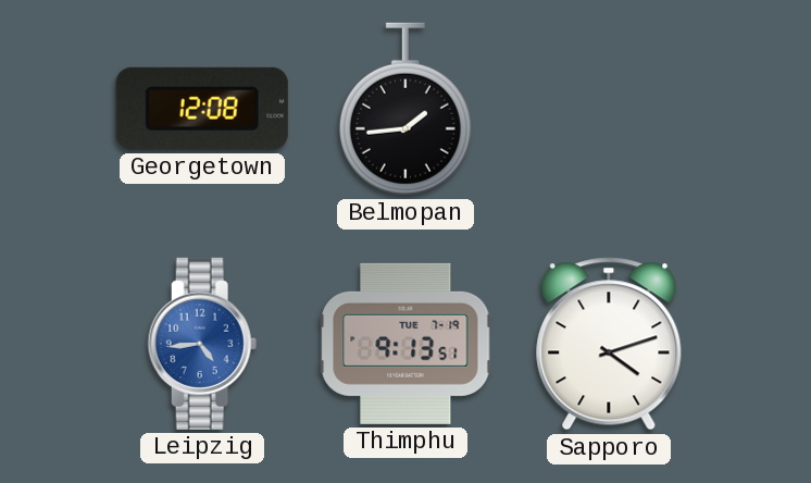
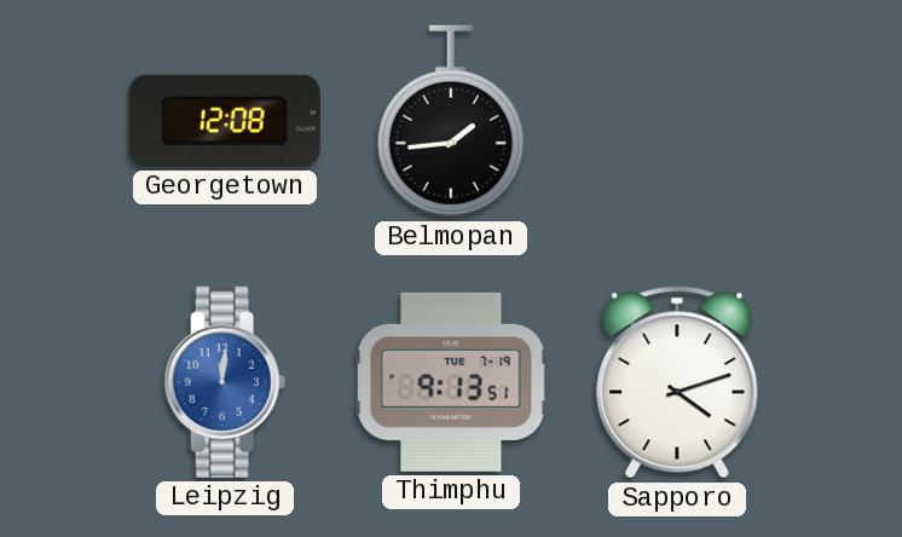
Leipzig: 4:44 -> 12:01
